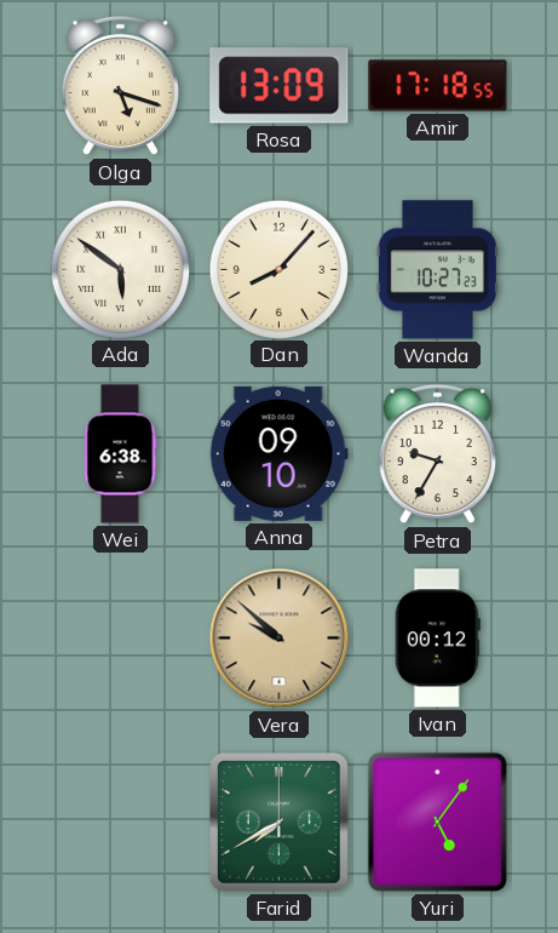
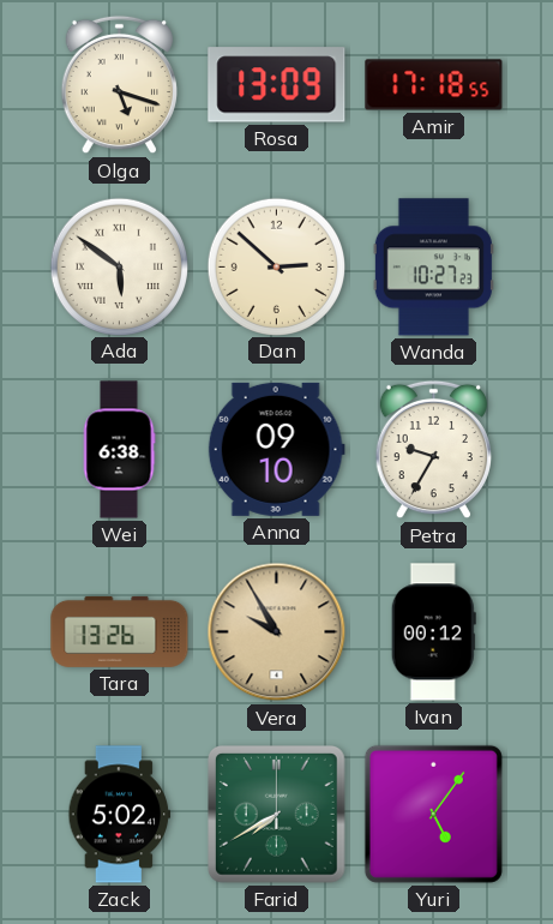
Dan: 8:07 -> 2:52
Tara: none -> 13:26
Vera: 9:52 -> 9:55
Zack: none -> 5:02
